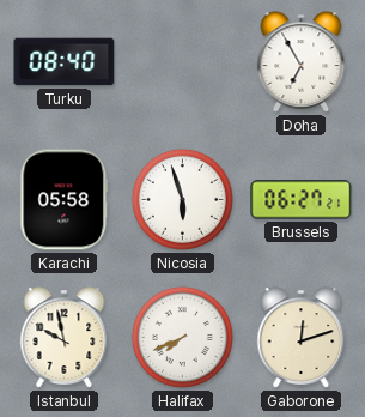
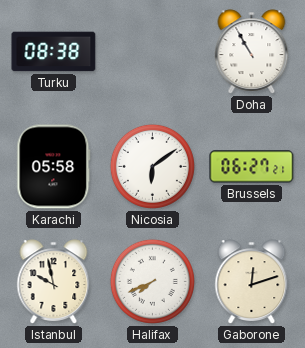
Turku: 08:40 -> 08:38
Doha: 6:55 -> 10:55
Nicosia: 5:57 -> 6:09
